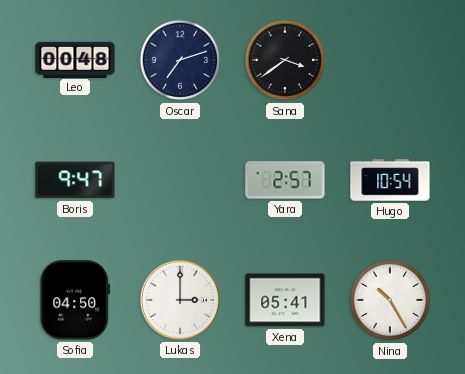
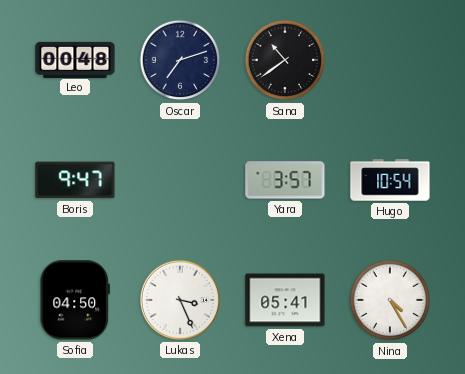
Sana: 3:39 -> 10:39
Yara: 2:57 -> 3:57
Lukas: 3:00 -> 3:26
Nina: 10:25 -> 4:25
